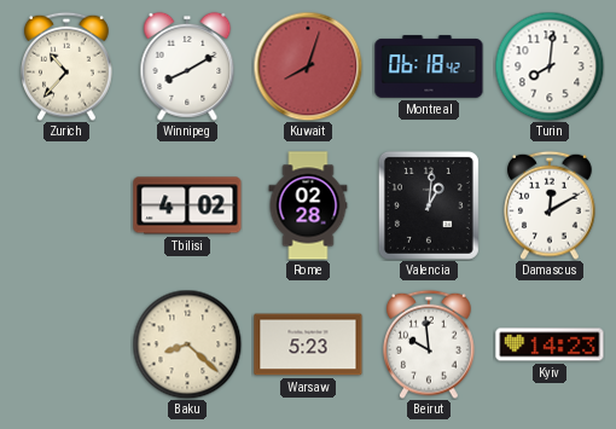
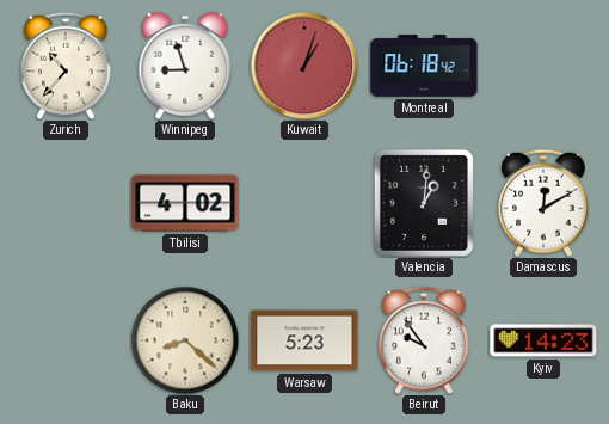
Winnipeg: 8:10 -> 8:57
Kuwait: 8:03 -> 1:03
Turin: 8:01 -> none
Rome: 02:28 -> none
Beirut: 9:59 -> 9:54
